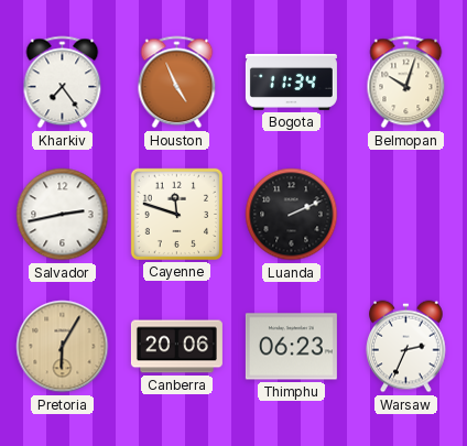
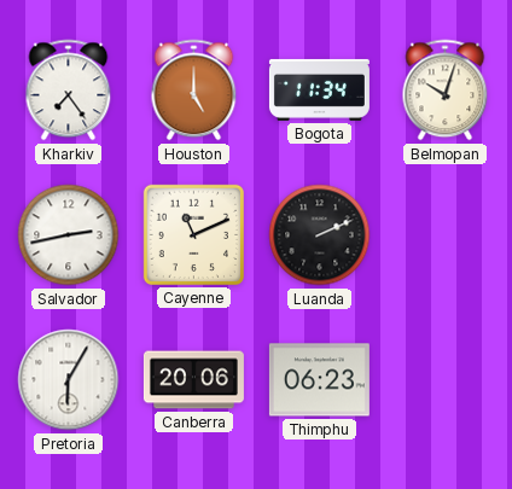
Houston: 4:56 -> 5:00
Cayenne: 11:48 -> 11:11
Pretoria dial: champagne -> white
Warsaw: 2:34 -> none
